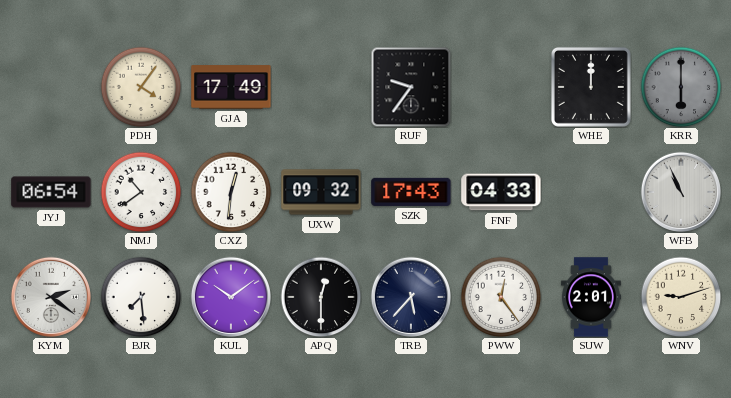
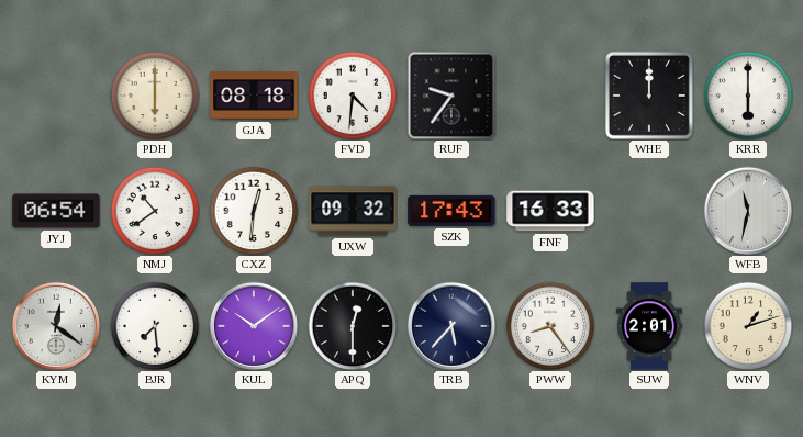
PDH: 4:06 -> 6:00
GJA: 17:49 -> 08:18
FVD: none -> 4:31
KRR dial: grey -> white
FNF: 04:33 -> 16:33
WFB: 10:56 -> 11:32
KYM: 2:21 -> 12:21
PWW: 12:24 -> 8:24
WNV: 9:12 -> 1:12
